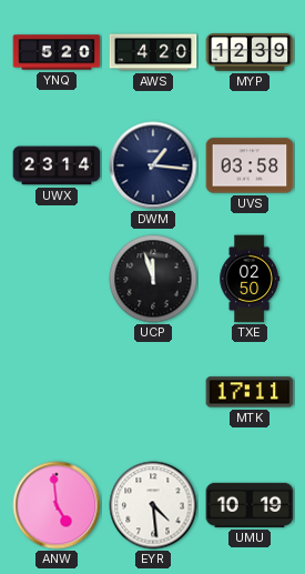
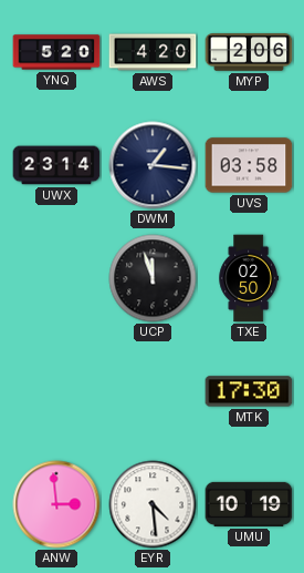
MYP: 12:39 -> 2:06
MTK: 17:11 -> 17:30
ANW: 4:59 -> 2:59
